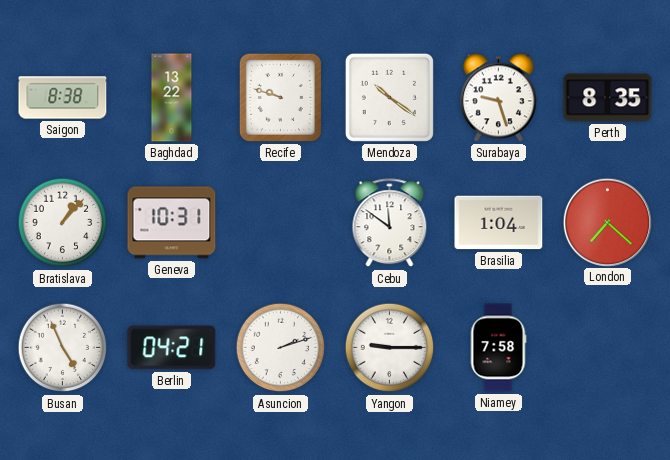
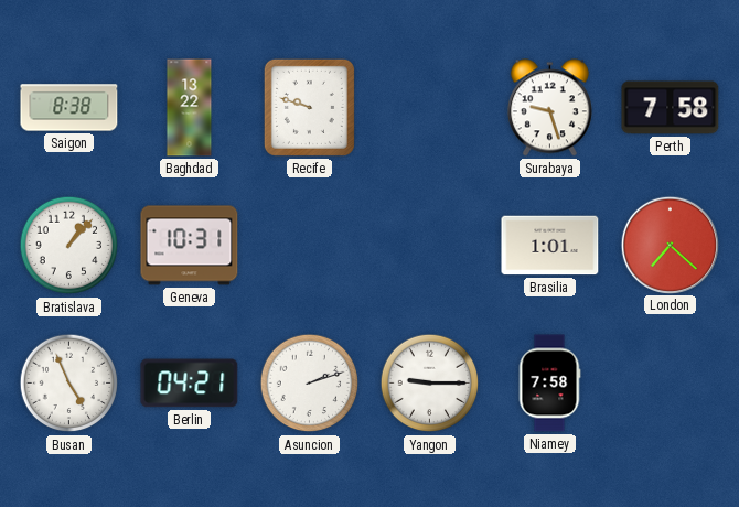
Mendoza: 10:21 -> none
Perth: 8:35 -> 7:58
Cebu: 11:51 -> none
Brasilia: 1:04 -> 1:01
